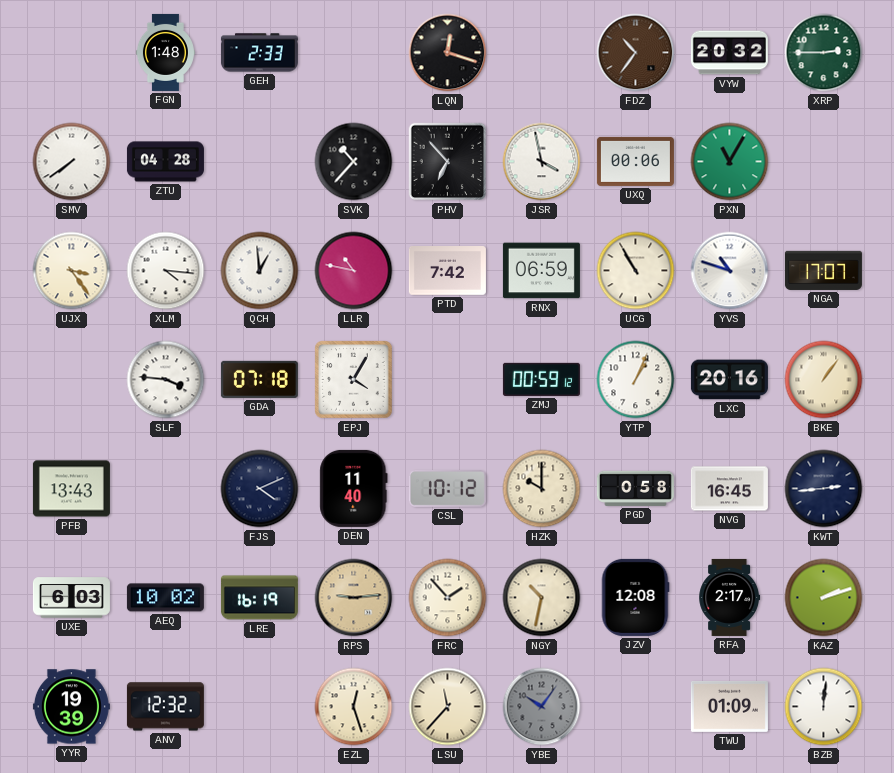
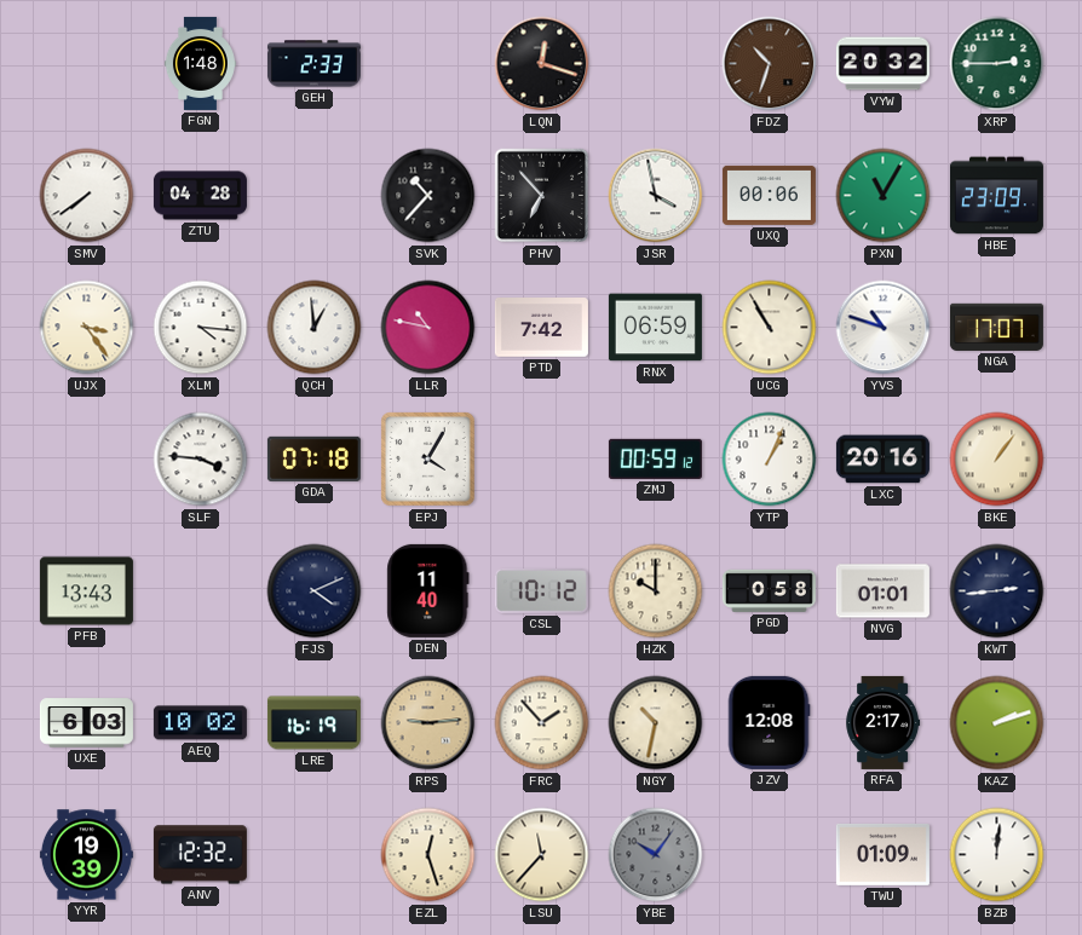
FDZ: 10:36 -> 10:33
HBE: none -> 23:09
NVG: 16:45 -> 01:01
